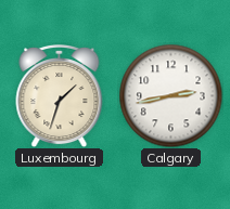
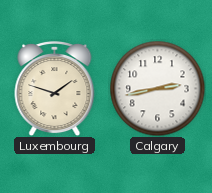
Luxembourg: 1:33 -> 1:48
